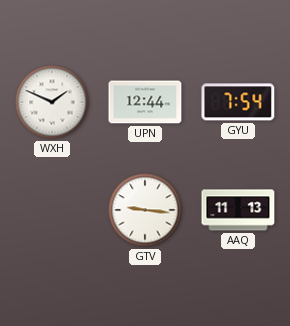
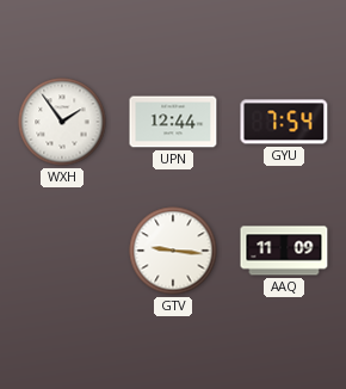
WXH: 1:49 -> 1:54
AAQ: 11:13 -> 11:09
